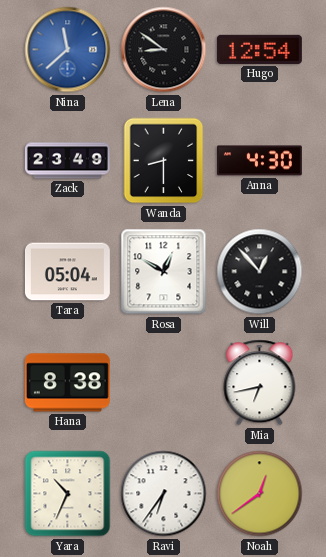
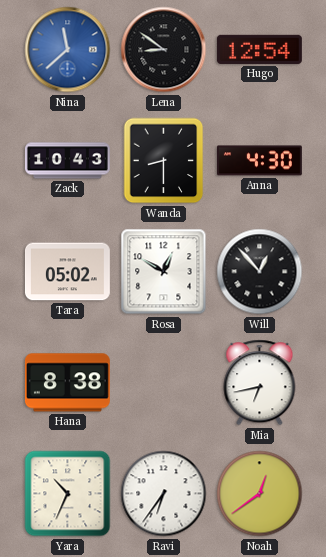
Zack: 23:49 -> 10:43
Tara: 05:04 -> 05:02
